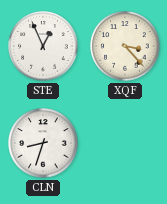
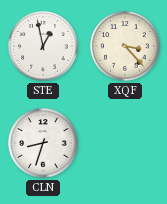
STE: 12:56 -> 12:58
